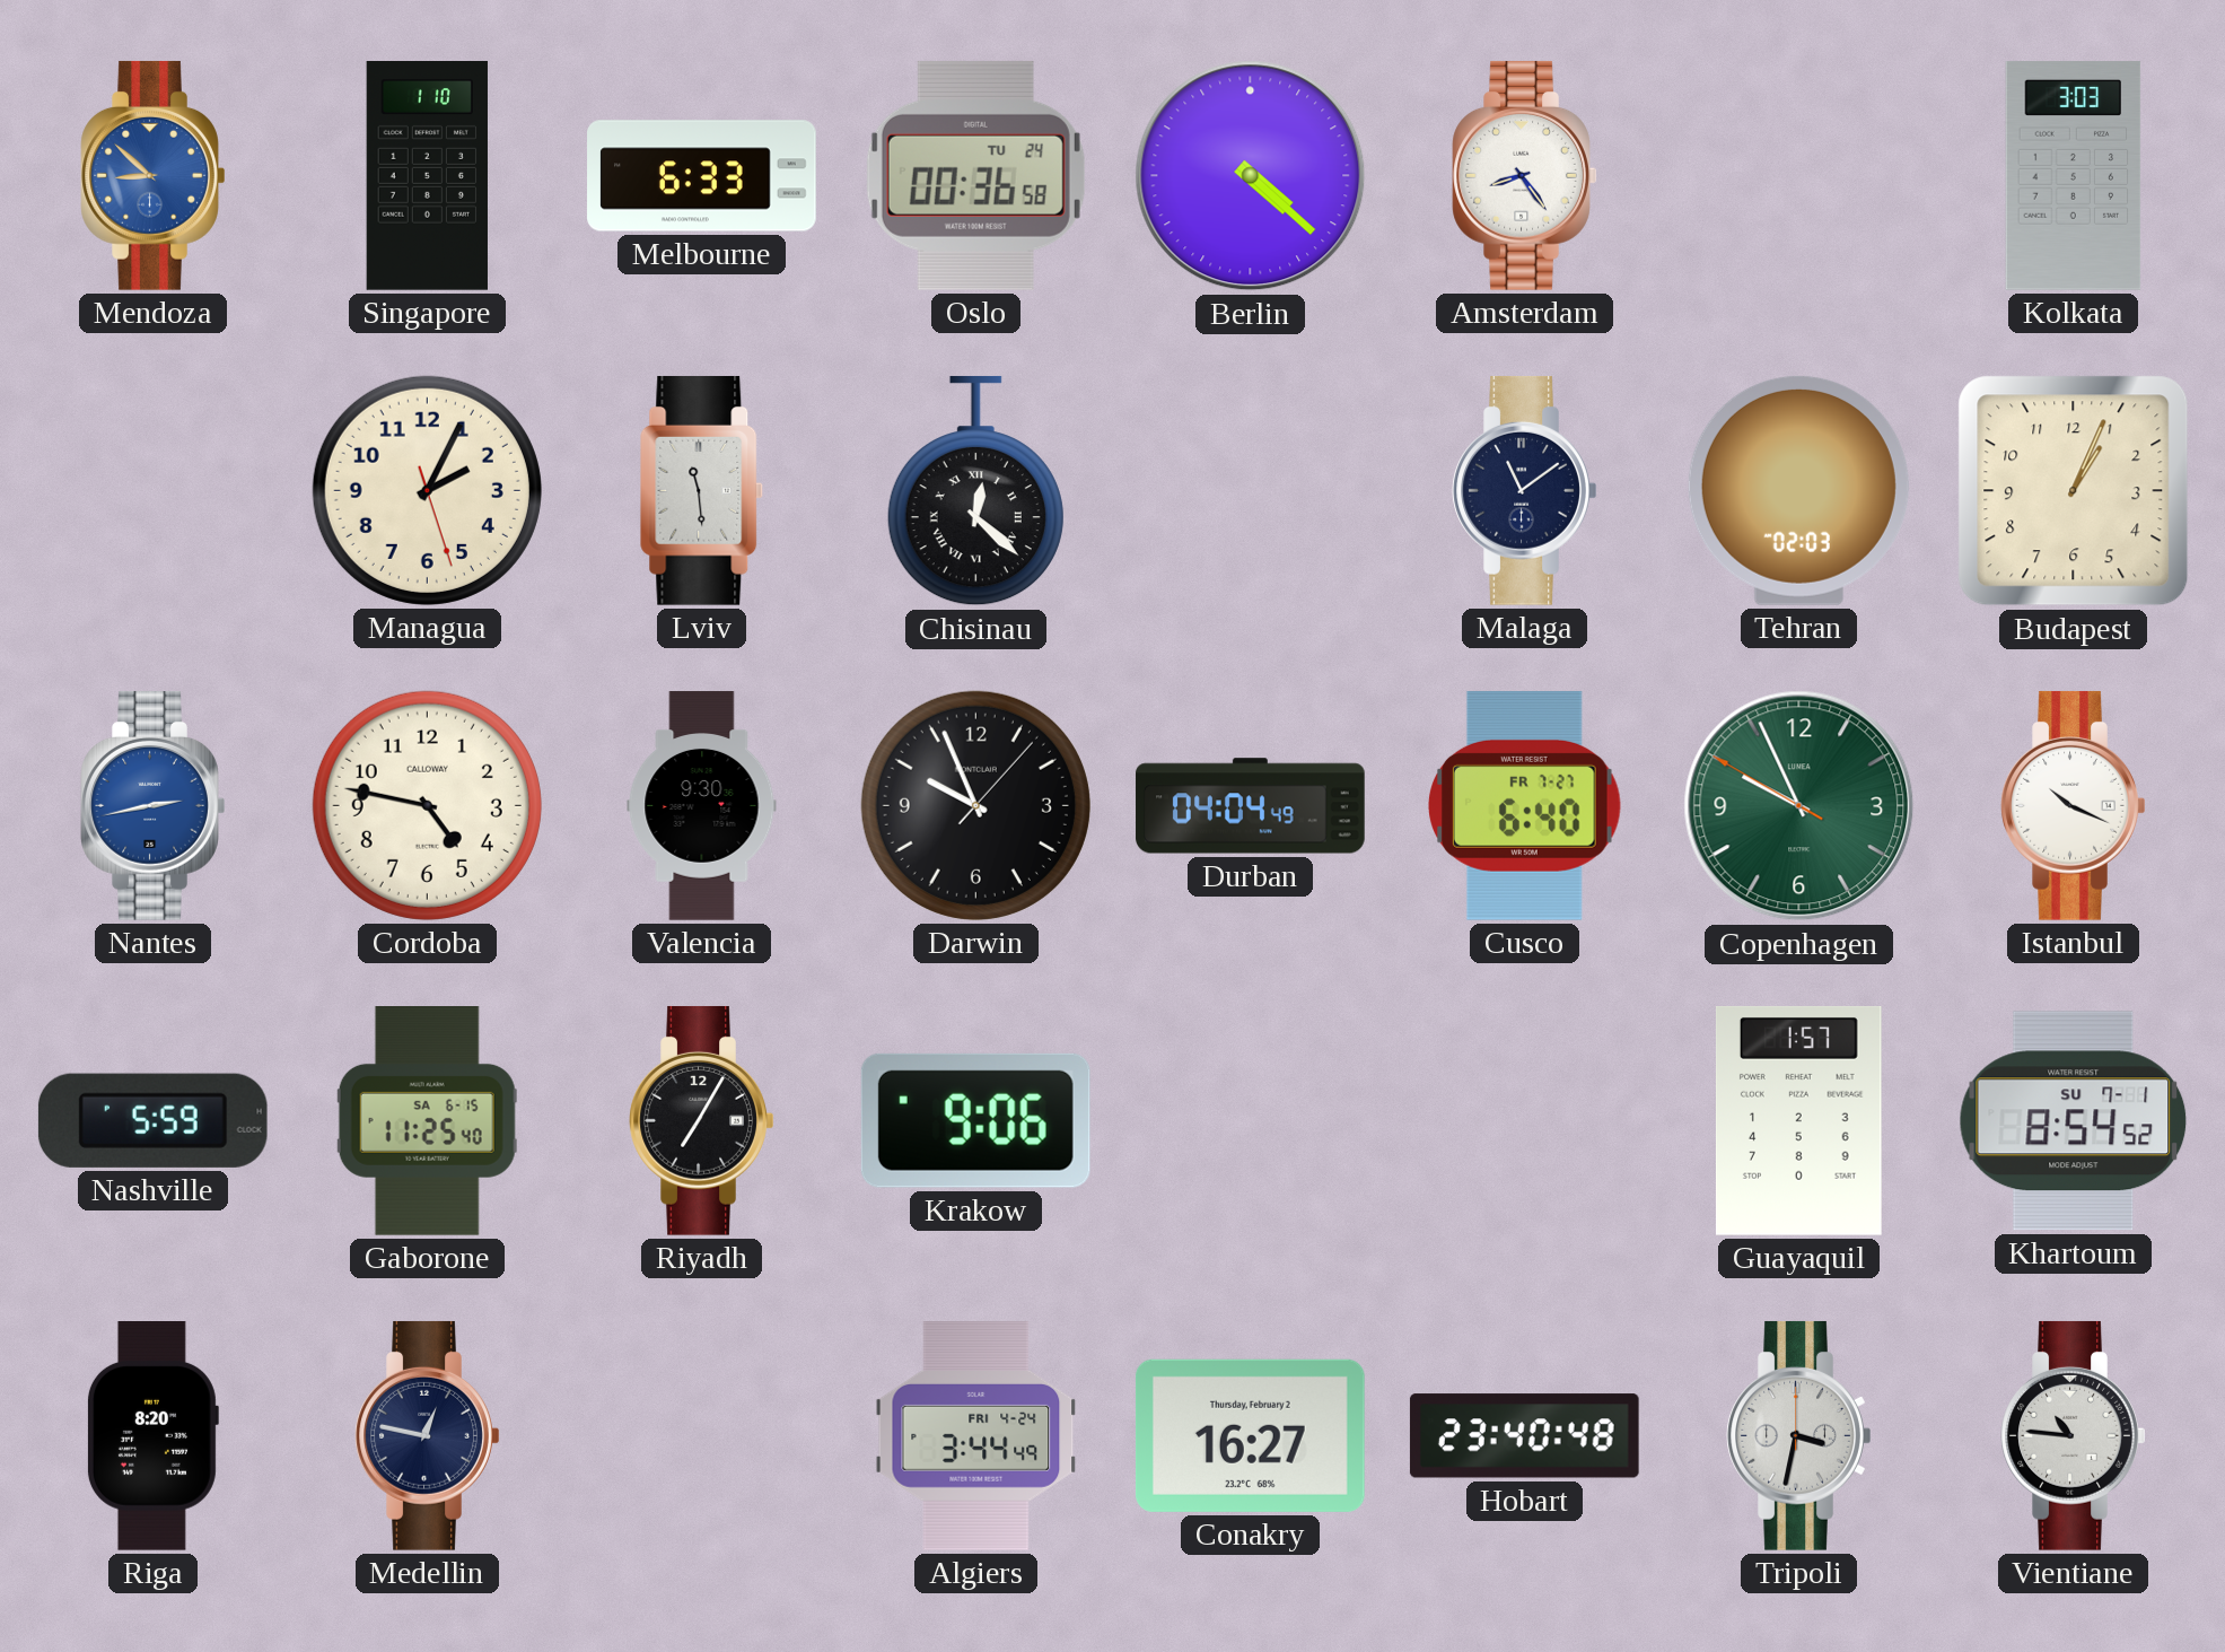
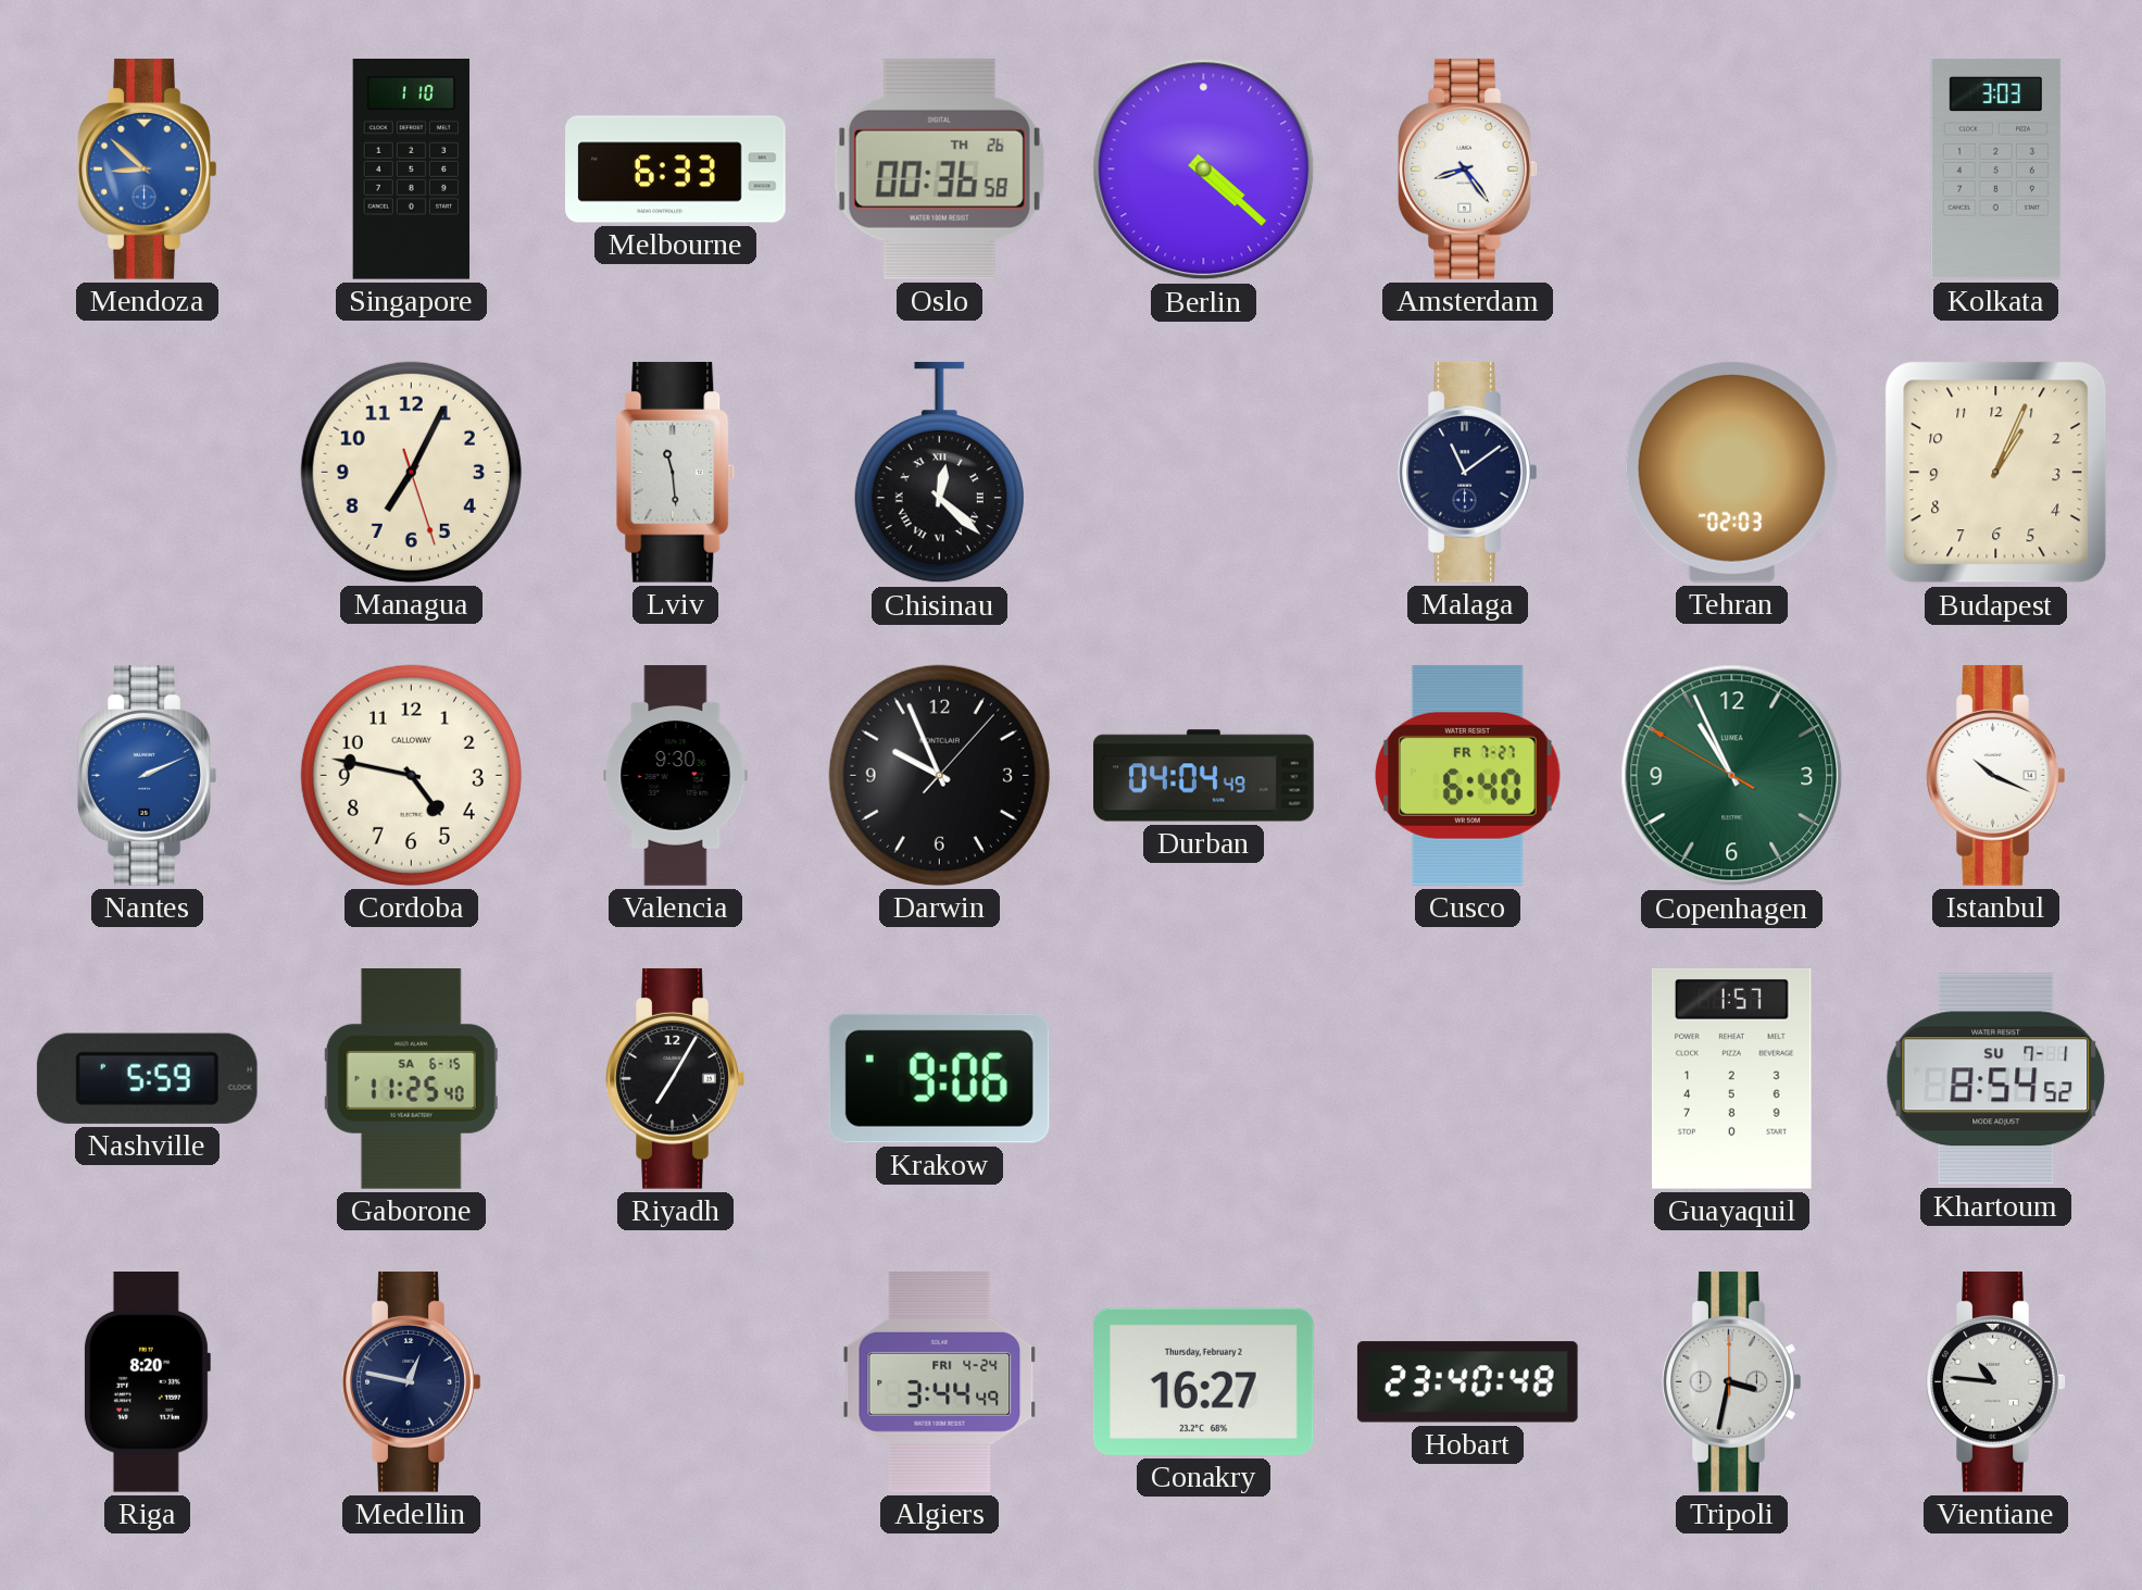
Oslo date: TU 24 -> TH 26
Managua: 2:04 -> 7:04
Nantes: 2:43 -> 2:11
Copenhagen: 9:55 -> 10:55
